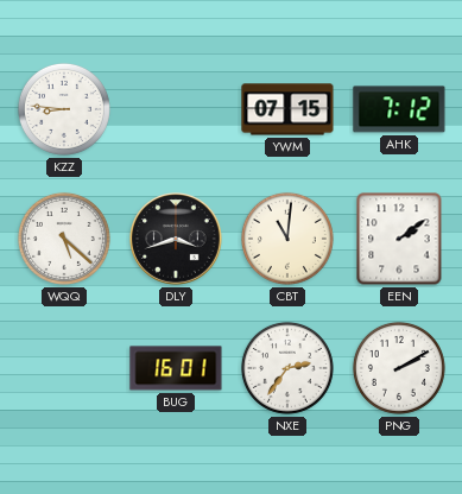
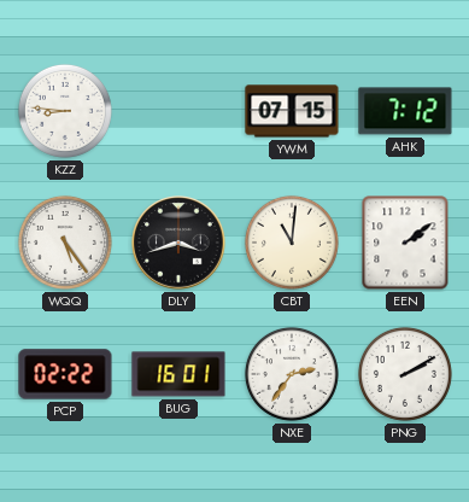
WQQ: 5:22 -> 5:24
PCP: none -> 02:22
